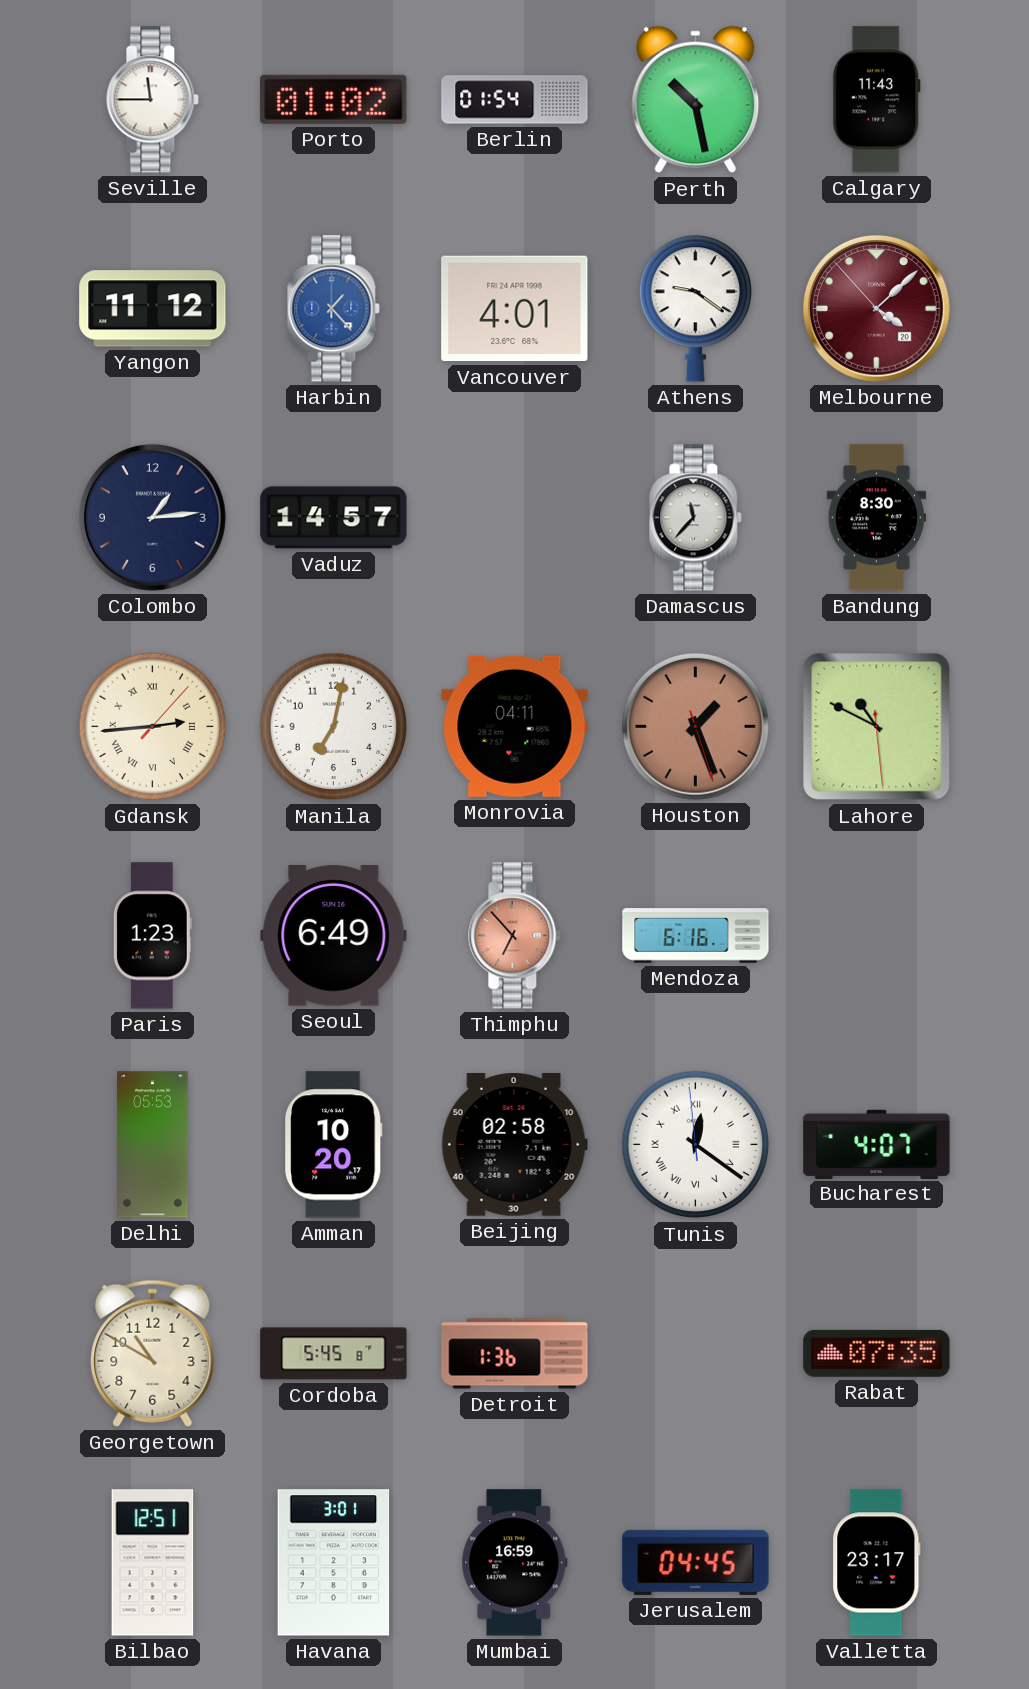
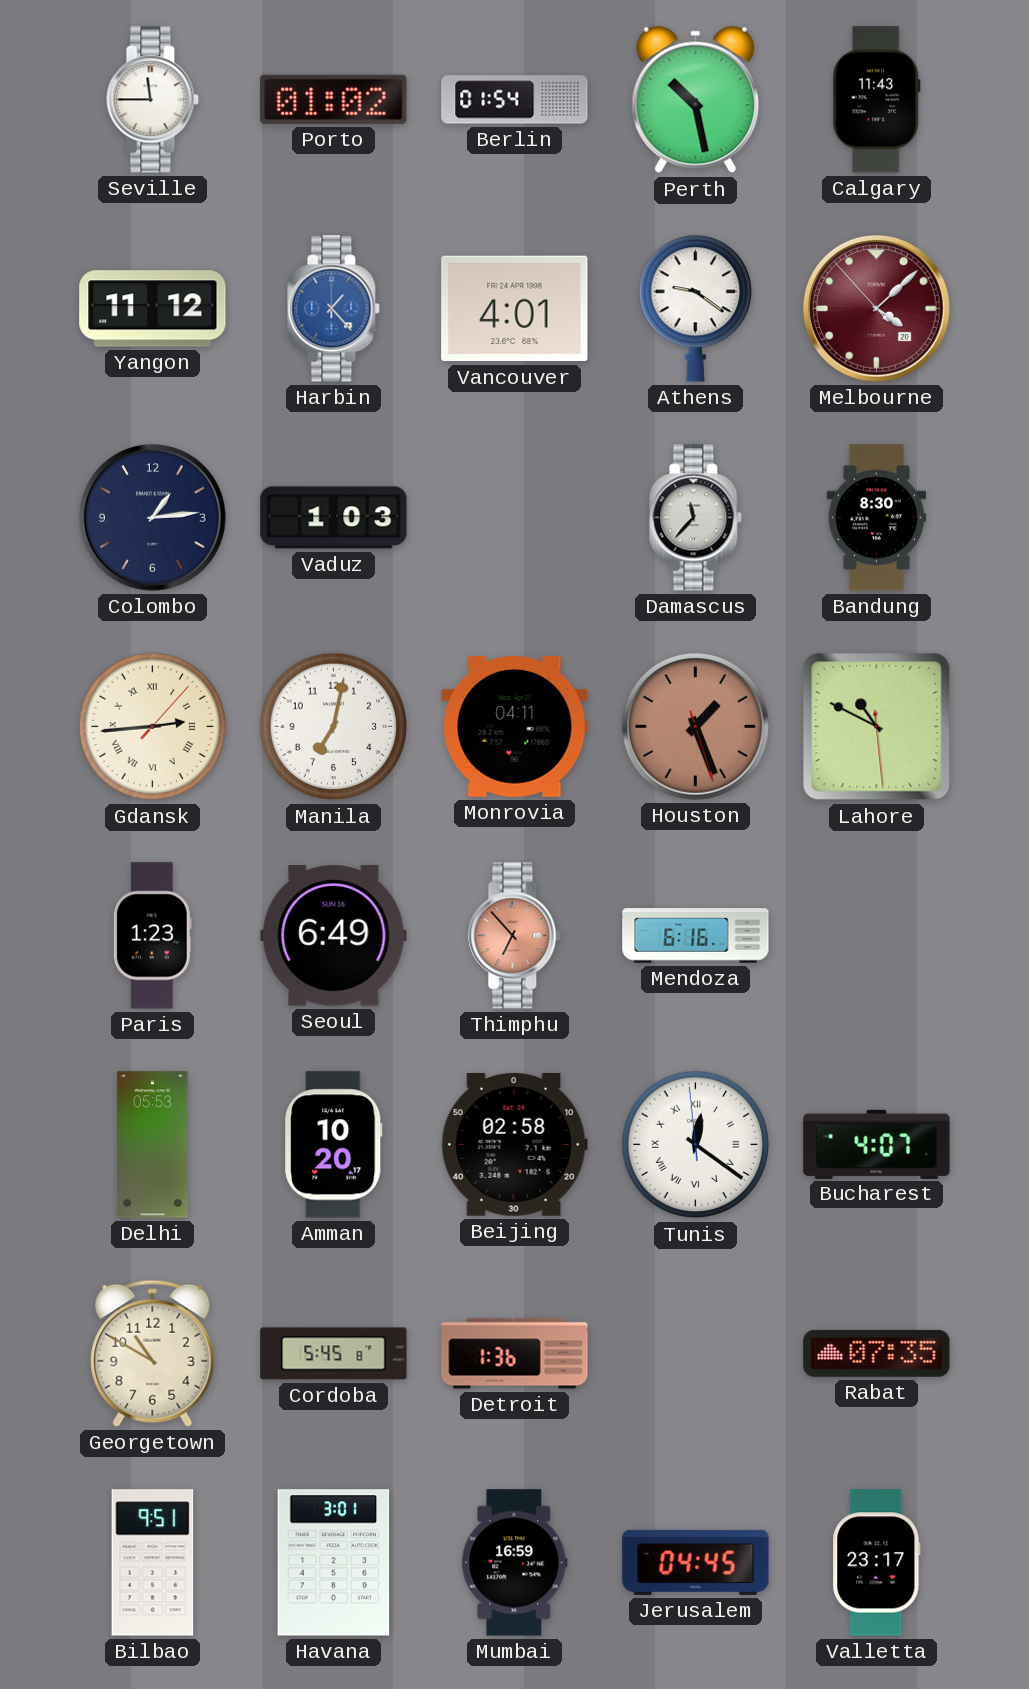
Vaduz: 14:57 -> 1:03
Bilbao: 12:51 -> 9:51
